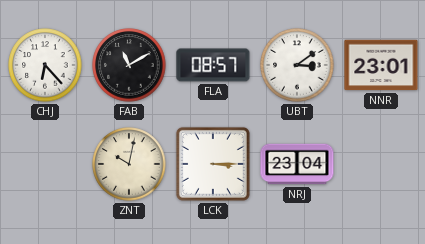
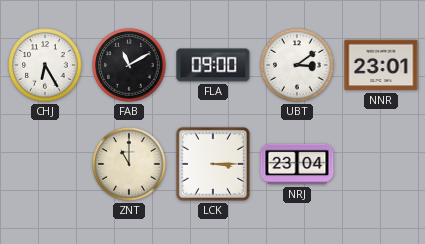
CHJ: 6:23 -> 6:25
FLA: 08:57 -> 09:00
ZNT: 10:02 -> 11:00
